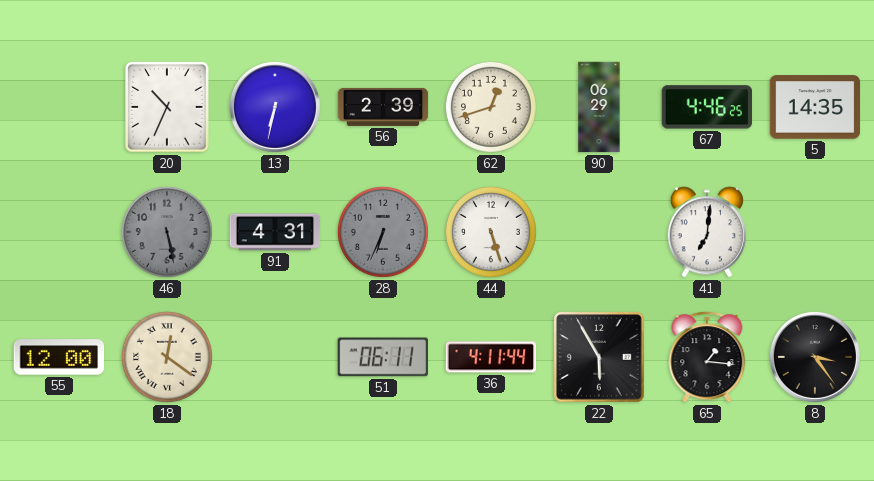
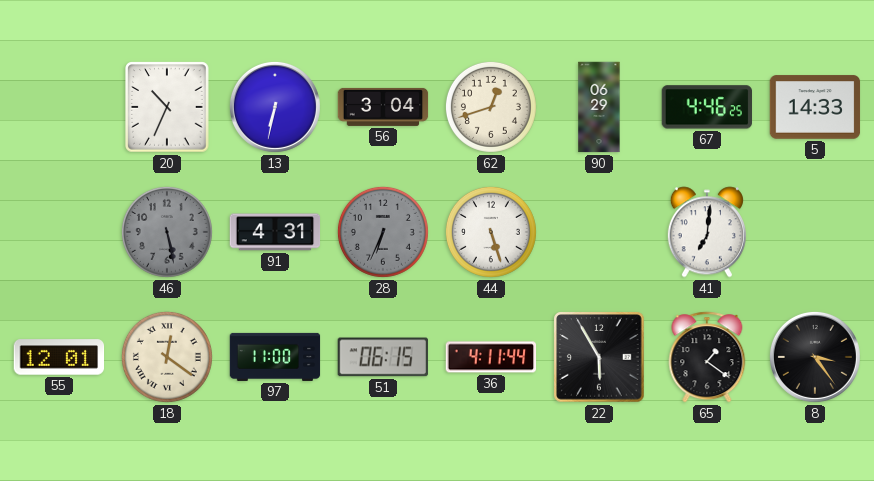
56: 2:39 -> 3:04
5: 14:35 -> 14:33
55: 12:00 -> 12:01
97: none -> 11:00
51: 06:11 -> 06:15
65: 1:16 -> 1:21
